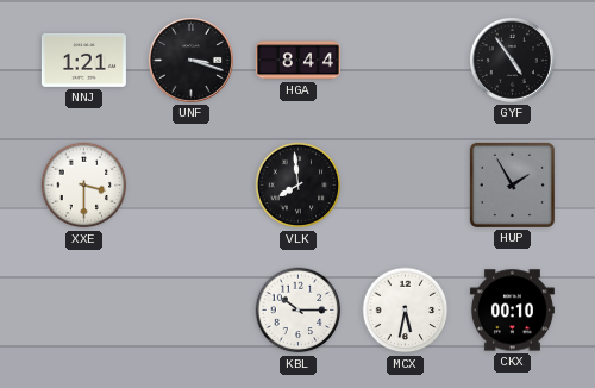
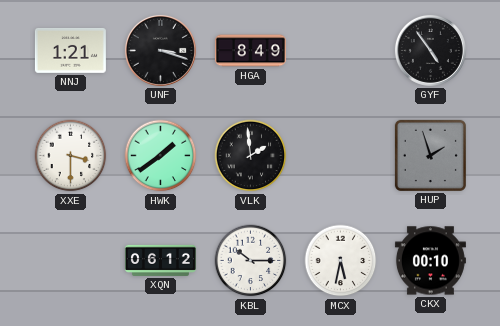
HGA: 8:44 -> 8:49
HWK: none -> 1:39
VLK: 7:59 -> 1:59
HUP: 1:55 -> 1:57
XQN: none -> 06:12
